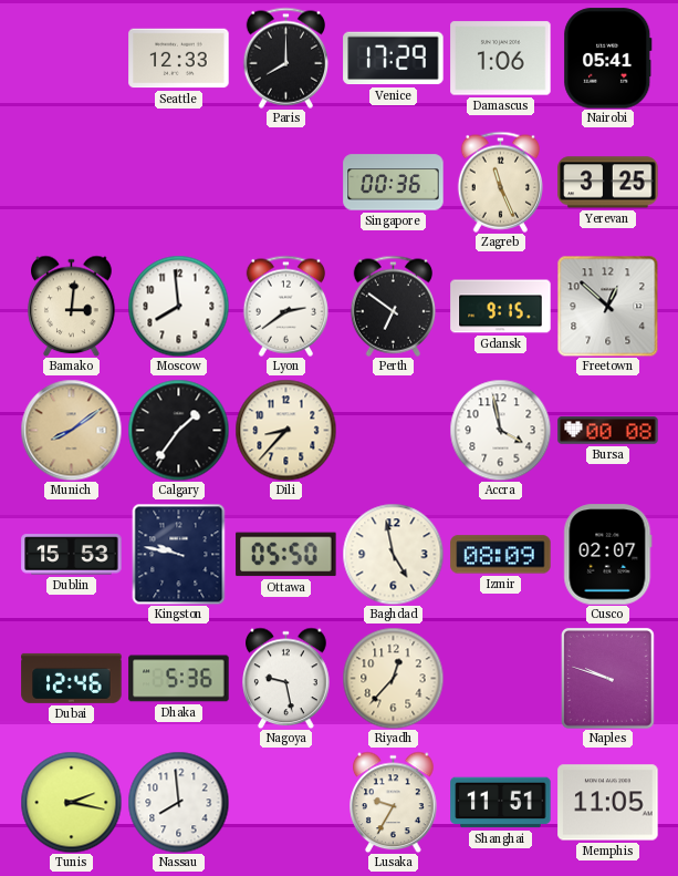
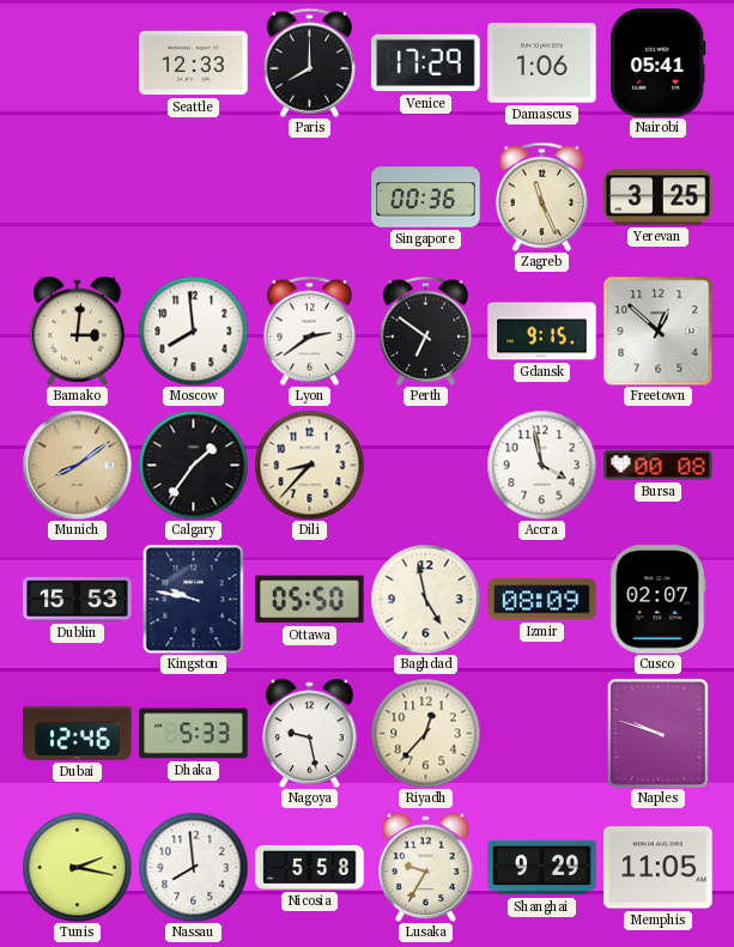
Dhaka: 5:36 -> 5:33
Nicosia: none -> 5:58
Shanghai: 11:51 -> 9:29
